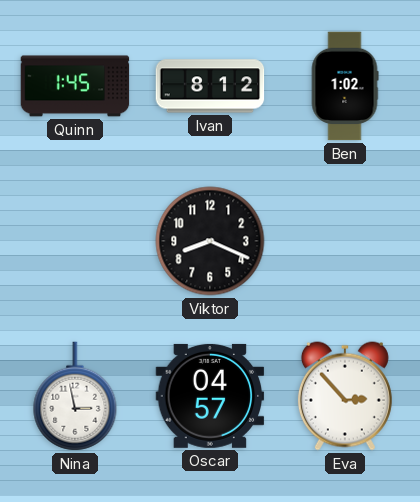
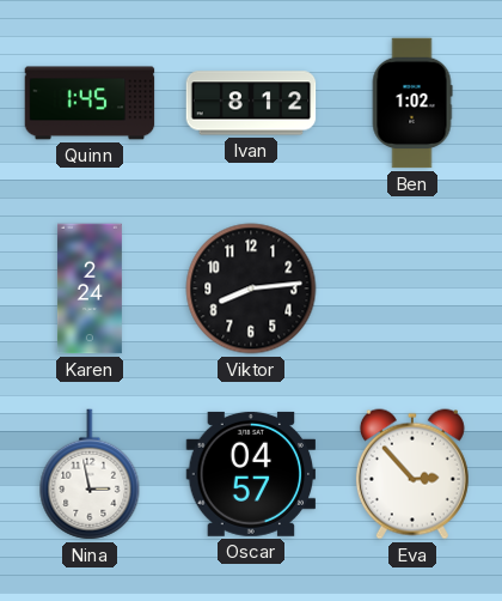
Karen: none -> 2:24
Viktor: 8:19 -> 8:14
